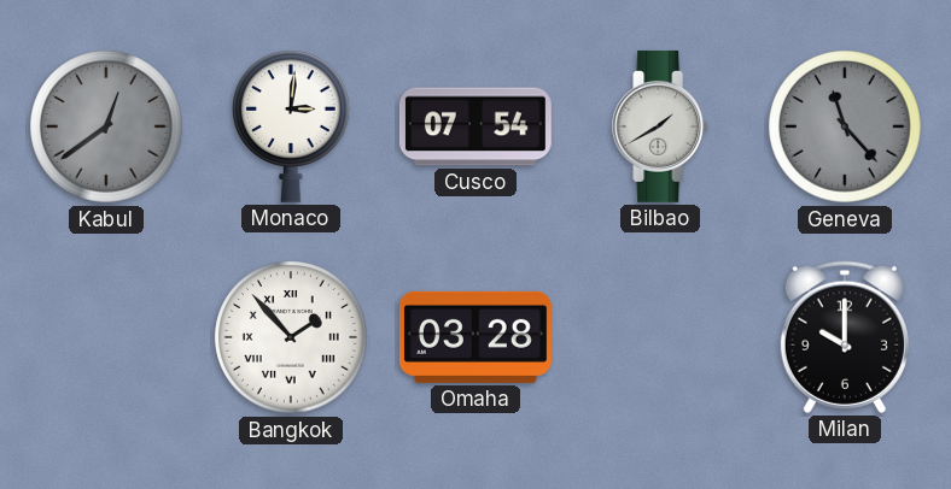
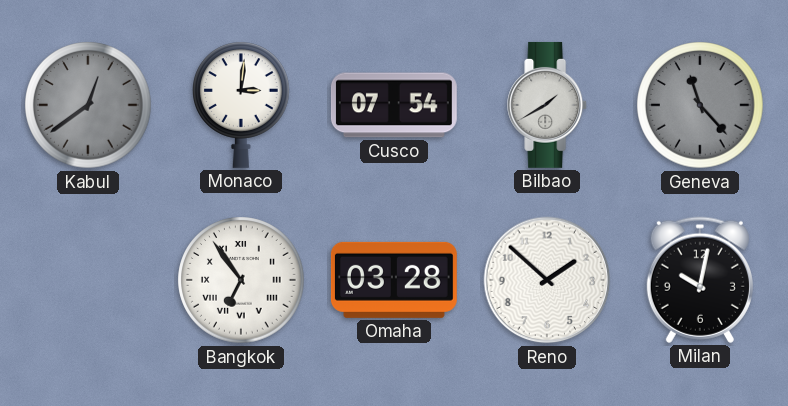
Bangkok: 1:53 -> 6:54
Reno: none -> 1:52
Milan: 10:00 -> 10:02
